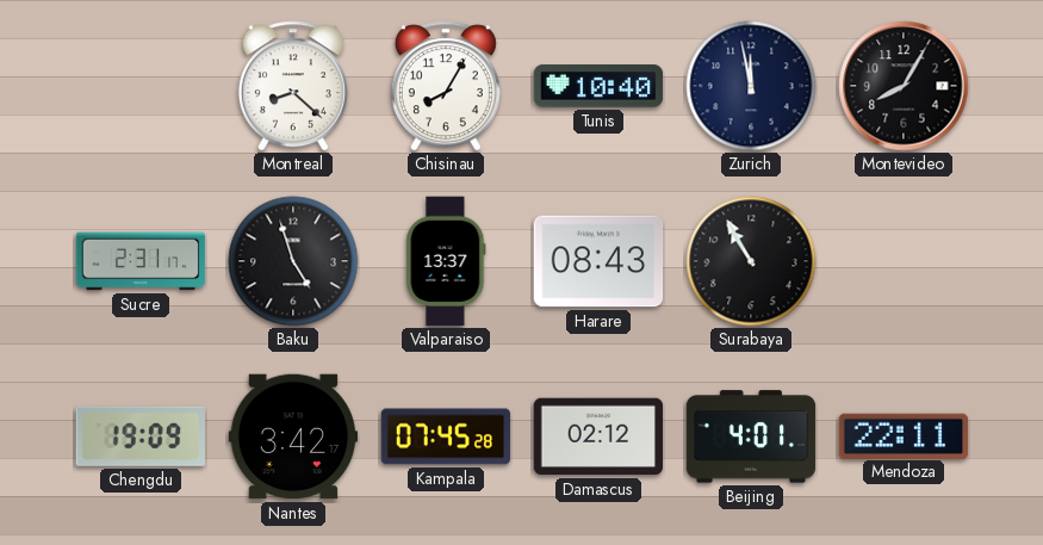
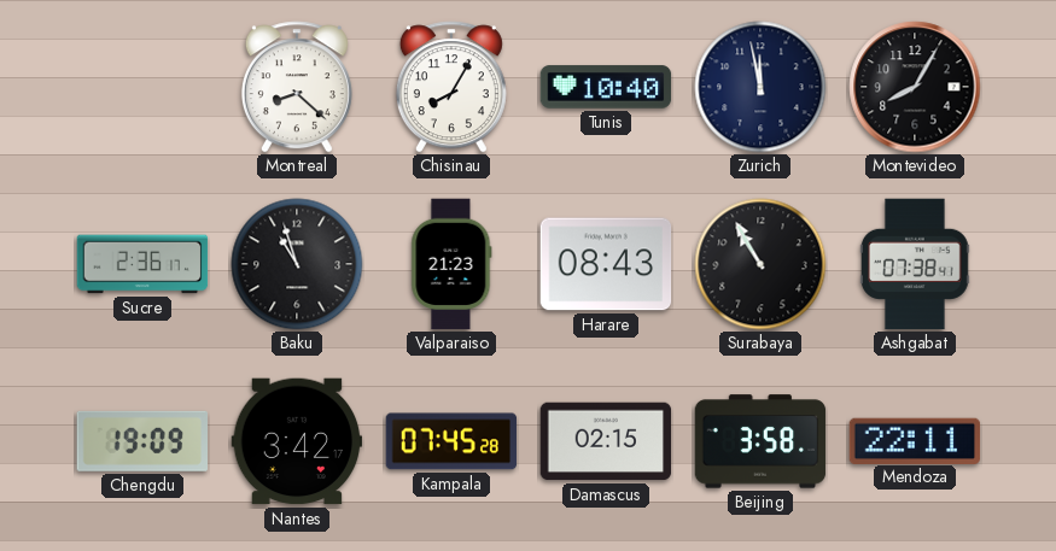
Sucre: 2:31 -> 2:36
Baku: 4:57 -> 10:57
Valparaiso: 13:37 -> 21:23
Ashgabat: none -> 07:38
Damascus: 02:12 -> 02:15
Beijing: 4:01 -> 3:58
